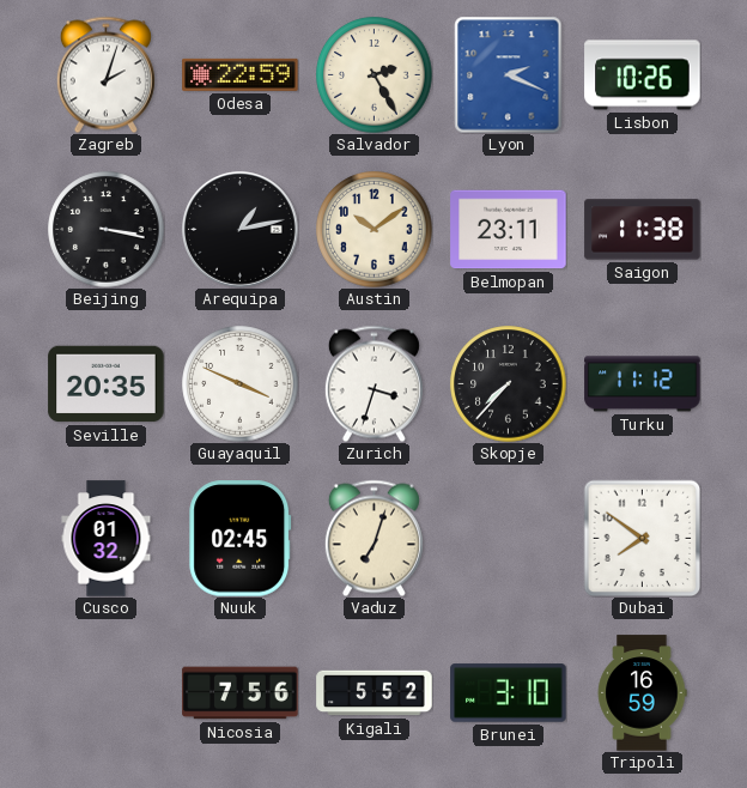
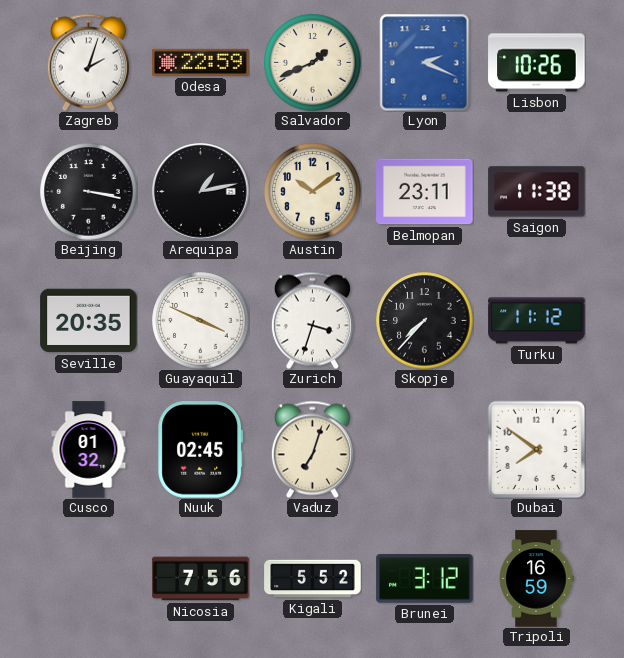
Salvador: 2:25 -> 1:41
Brunei: 3:10 -> 3:12
